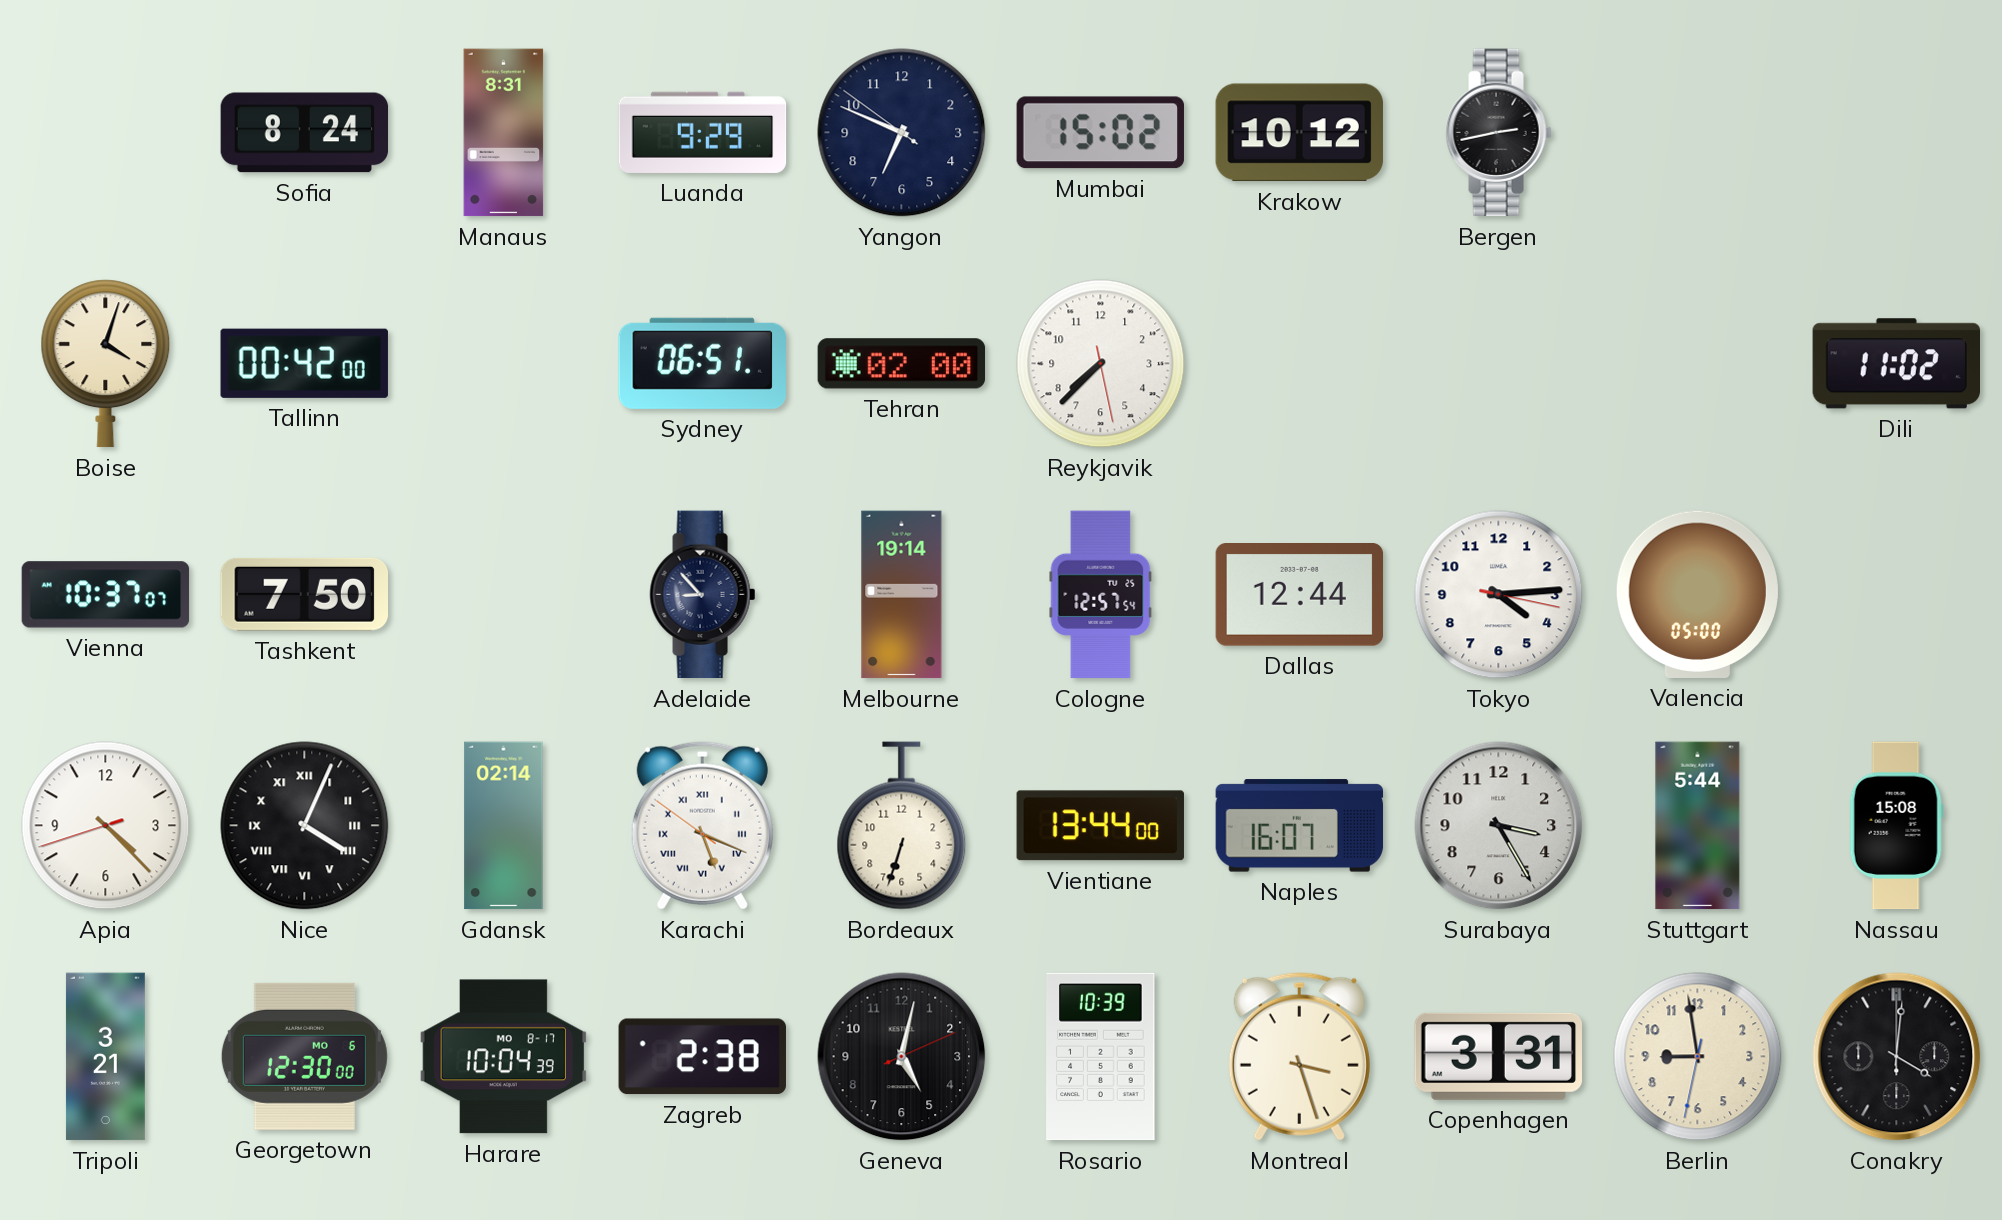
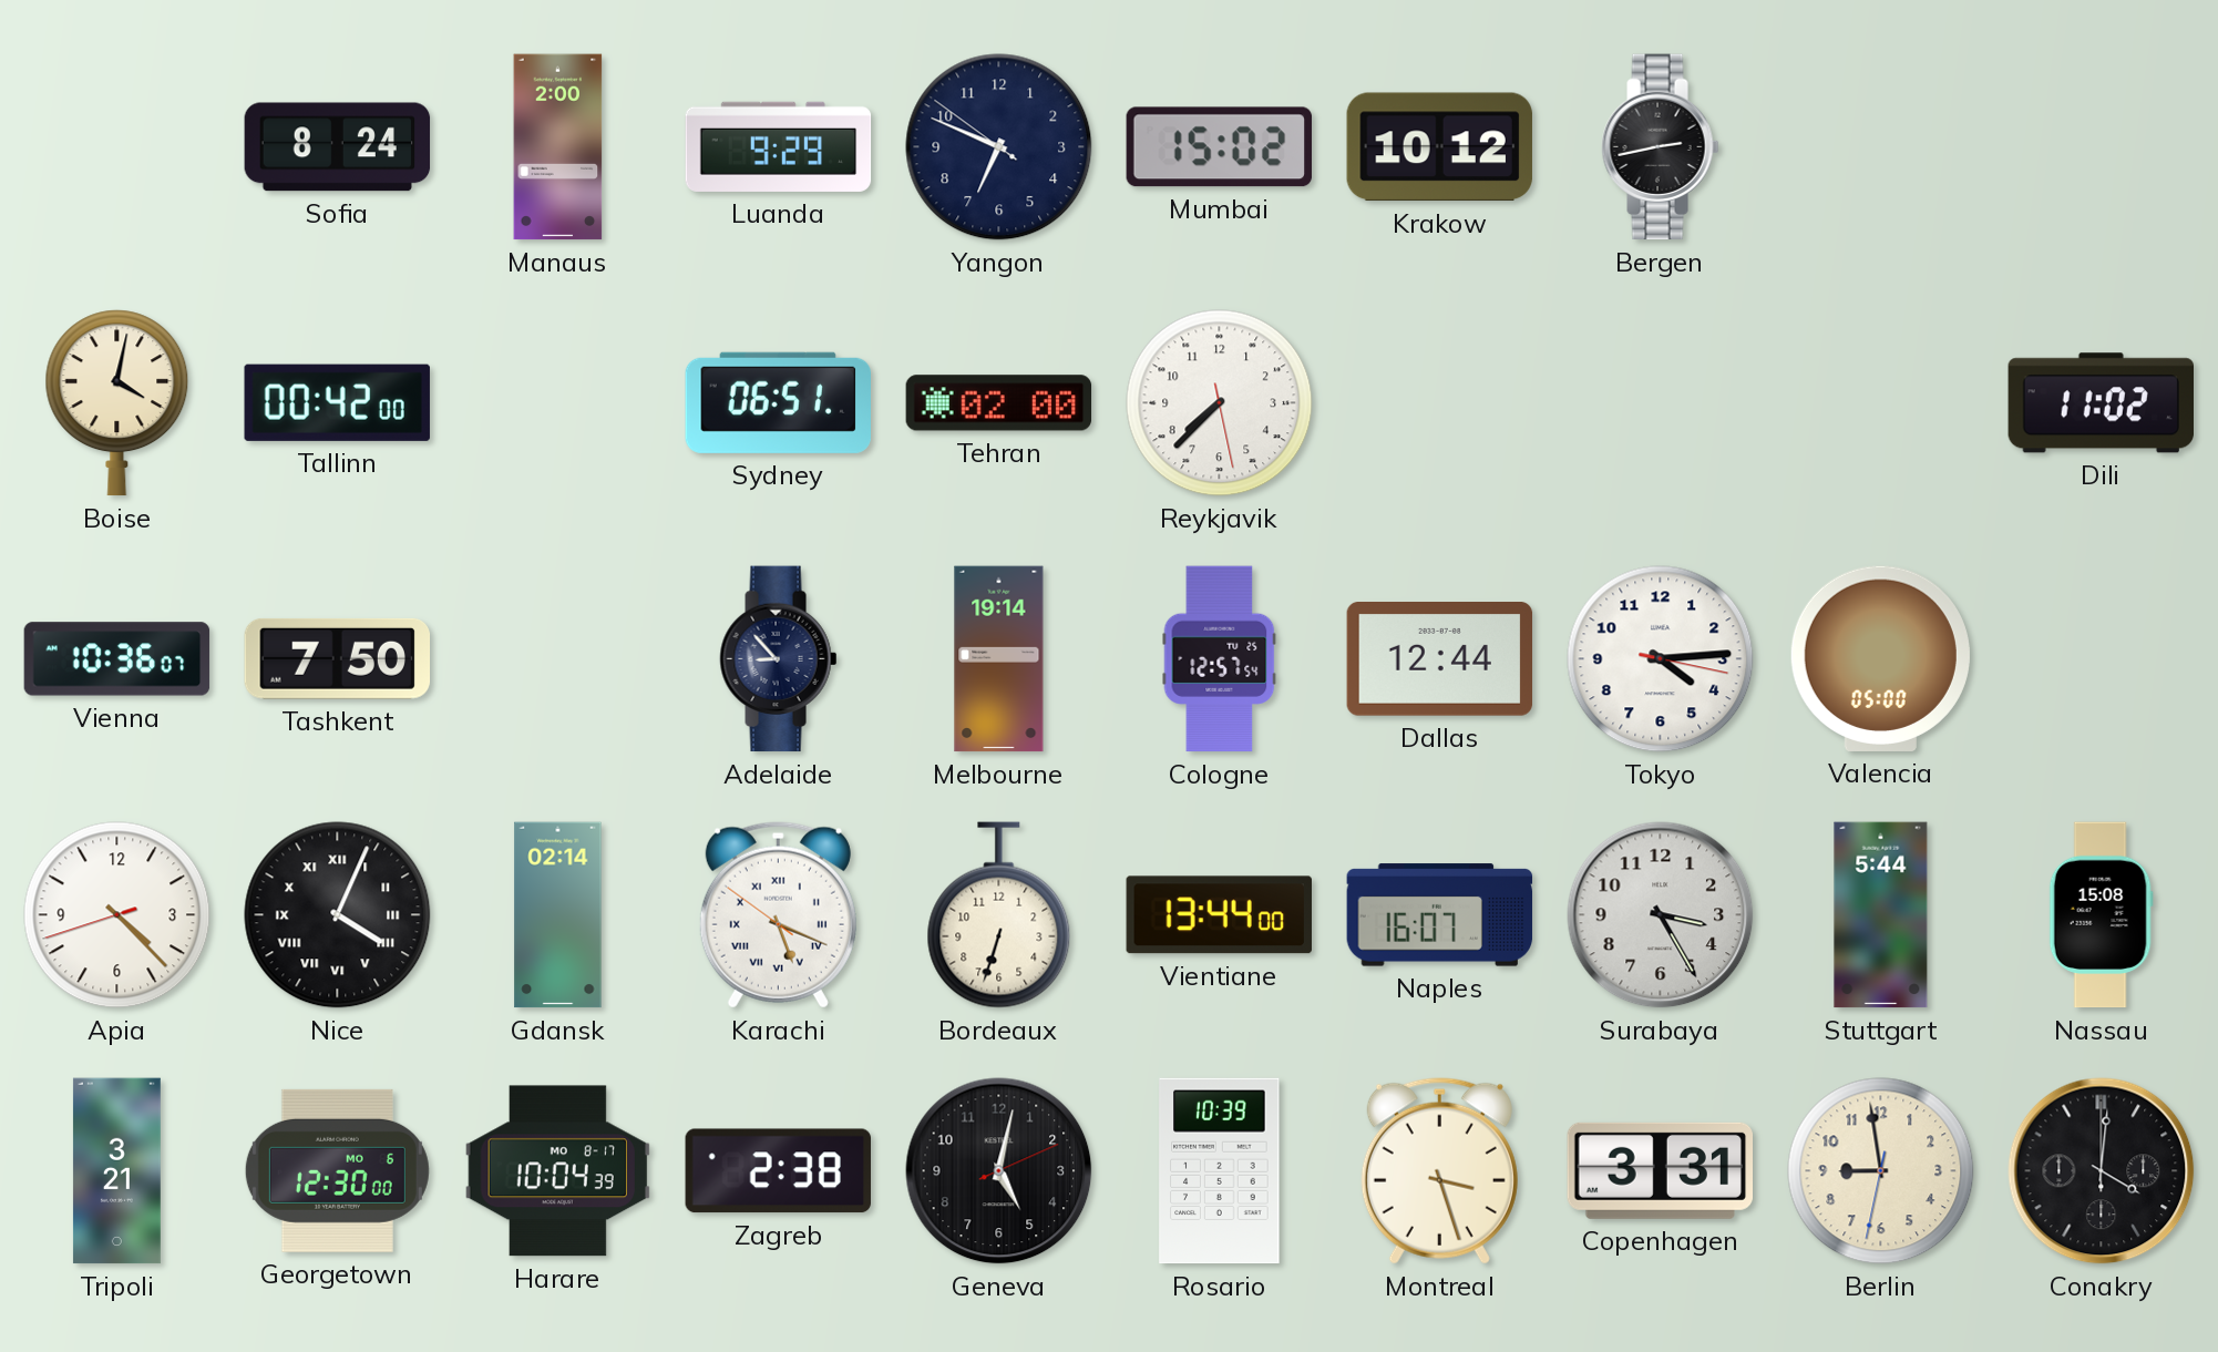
Manaus: 8:31 -> 2:00
Boise: 4:03 -> 4:02
Vienna: 10:37 -> 10:36
